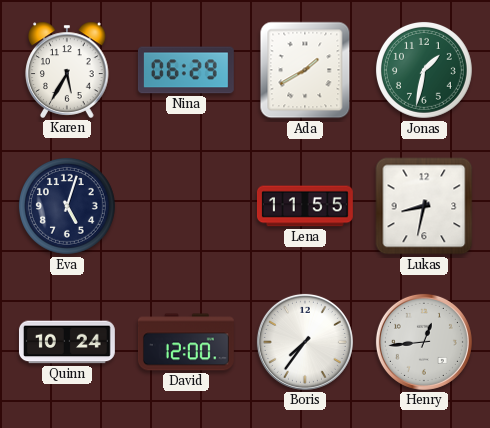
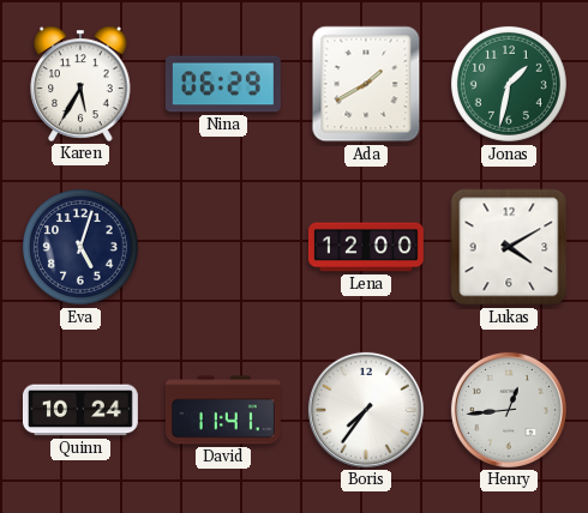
Lena: 11:55 -> 12:00
Lukas: 8:32 -> 4:10
David: 12:00 -> 11:41
